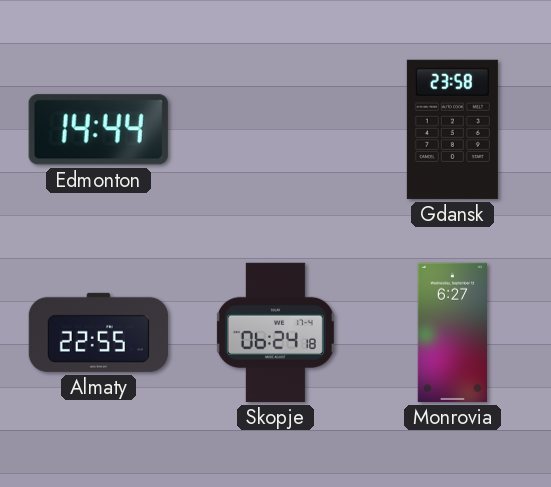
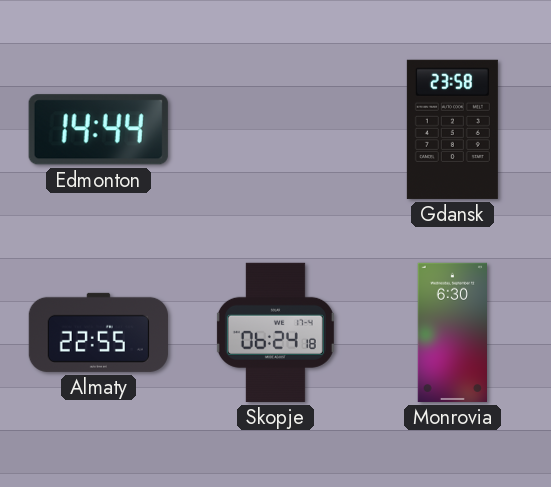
Monrovia: 6:27 -> 6:30
